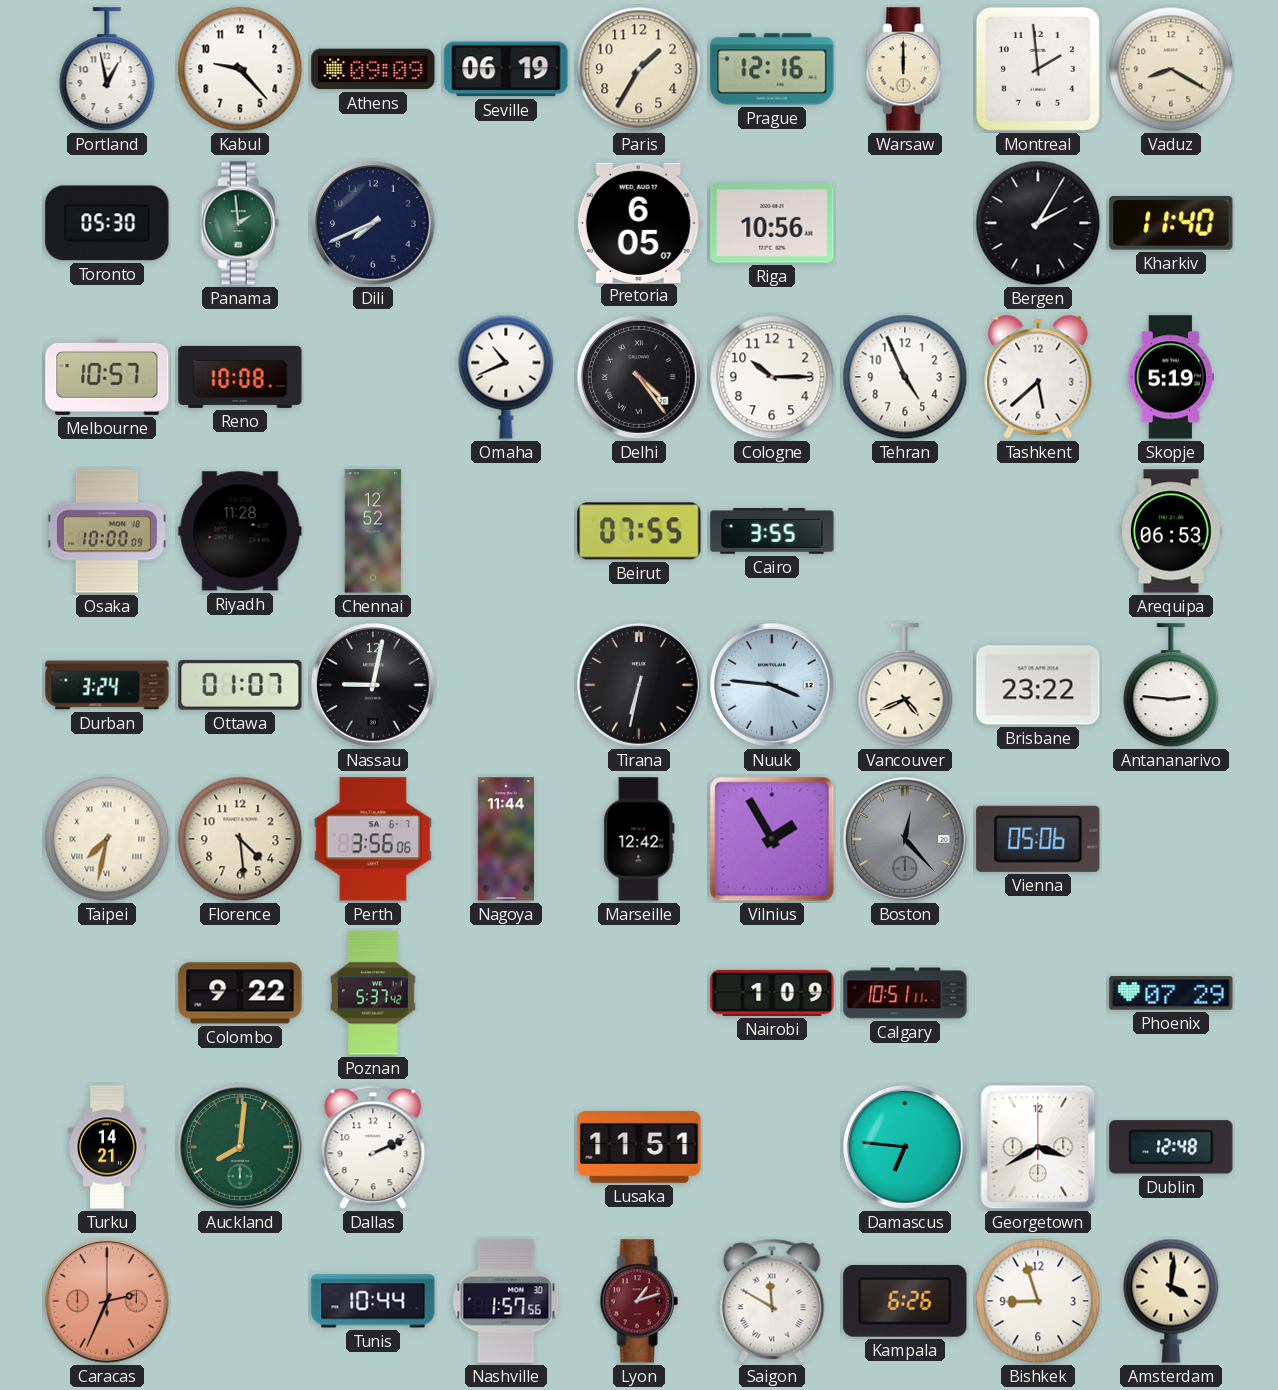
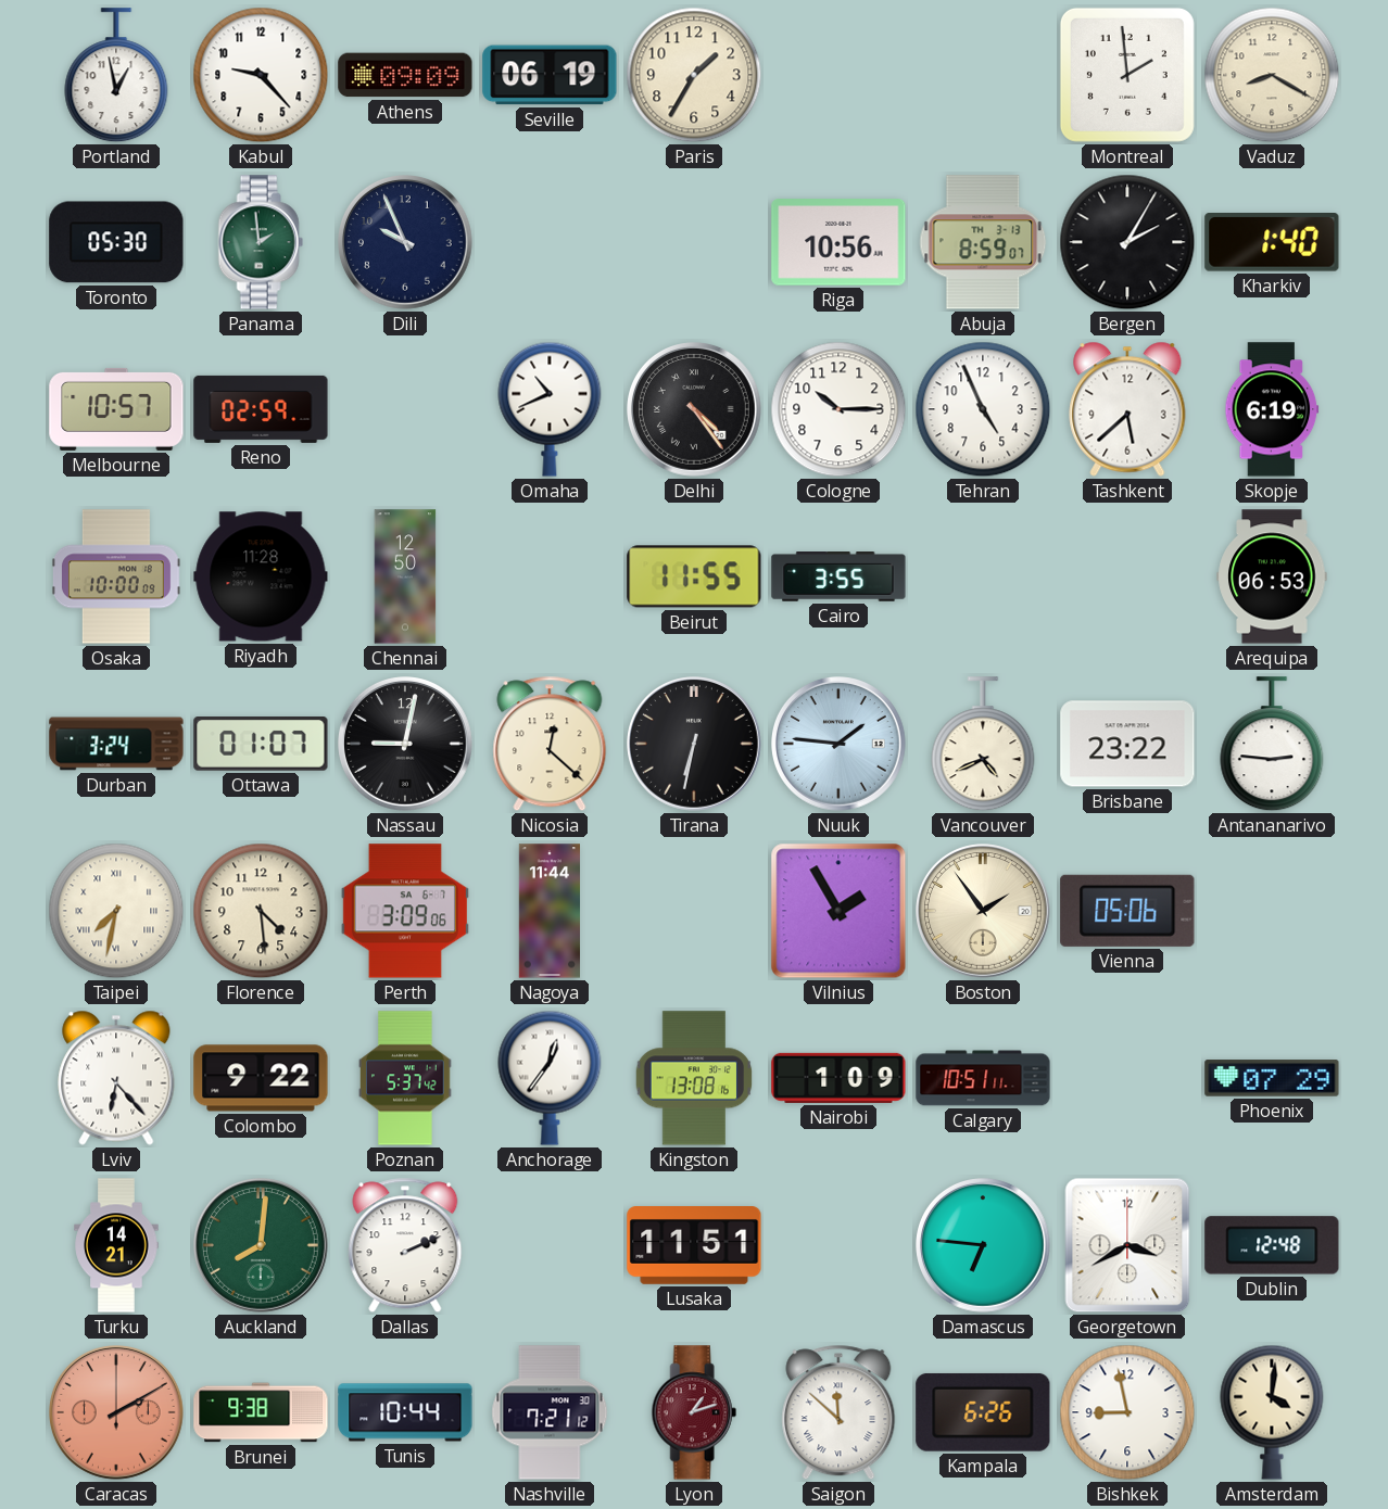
Prague: 12:16 -> none
Warsaw: 12:00 -> none
Dili: 7:41 -> 9:56
Pretoria: 6:05 -> none
Abuja: none -> 8:59
Kharkiv: 11:40 -> 1:40
Reno: 10:08 -> 02:59
Skopje: 5:19 -> 6:19
Chennai: 12:52 -> 12:50
Beirut: 07:55 -> 11:55
Nicosia: none -> 12:22
Nuuk: 3:46 -> 1:46
Perth: 3:56 -> 3:09
Marseille: 12:42 -> none
Boston: 12:23 -> 1:54
Boston dial: grey -> cream
Lviv: none -> 6:23
Anchorage: none -> 12:36
Kingston: none -> 13:08
Caracas: 2:34 -> 2:10
Brunei: none -> 9:38
Nashville: 1:57 -> 7:21
Saigon: 11:50 -> 11:52
Bishkek: 8:57 -> 8:58
